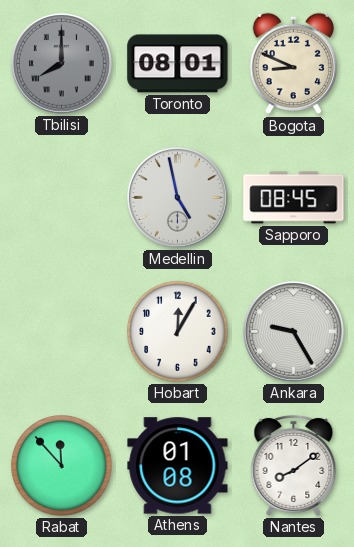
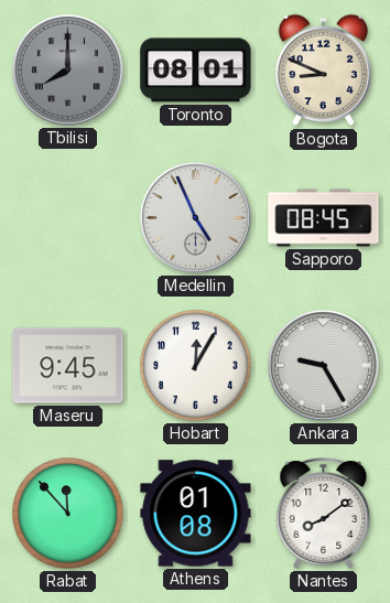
Medellin: 4:58 -> 4:56
Maseru: none -> 9:45
